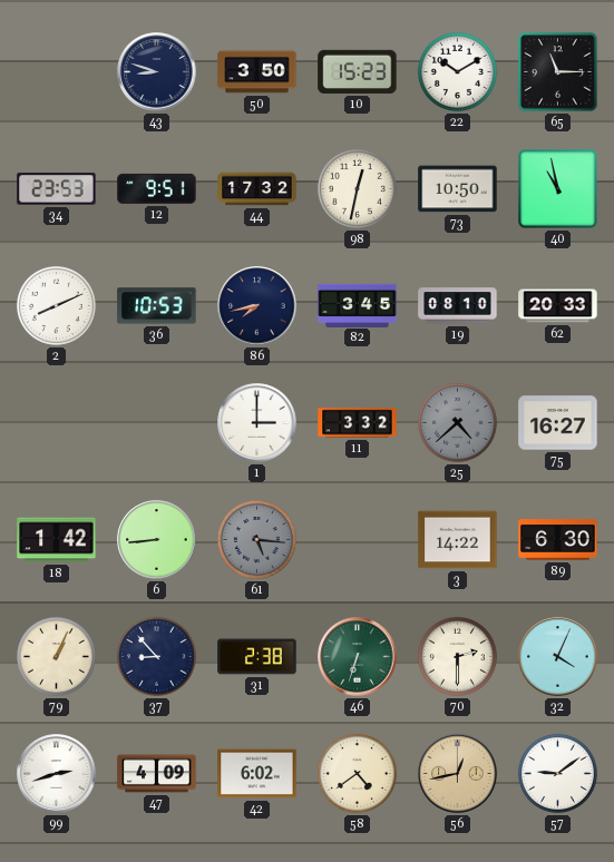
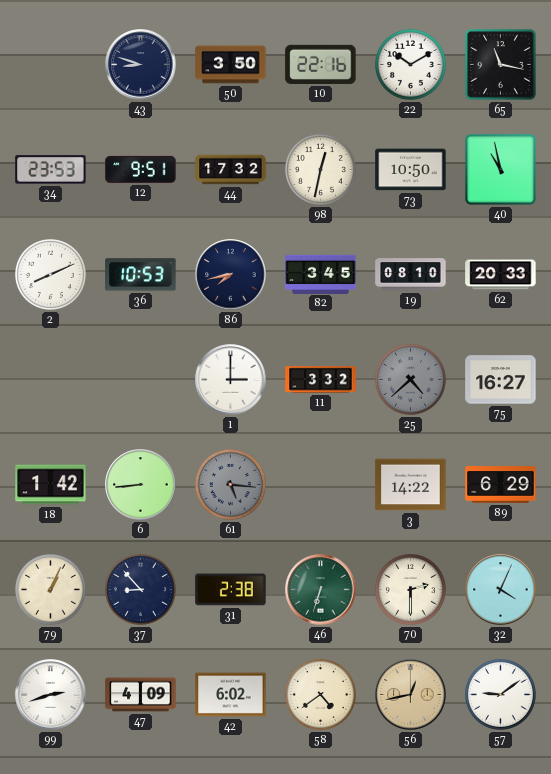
10: 15:23 -> 22:16
65: 11:15 -> 11:17
89: 6:30 -> 6:29
